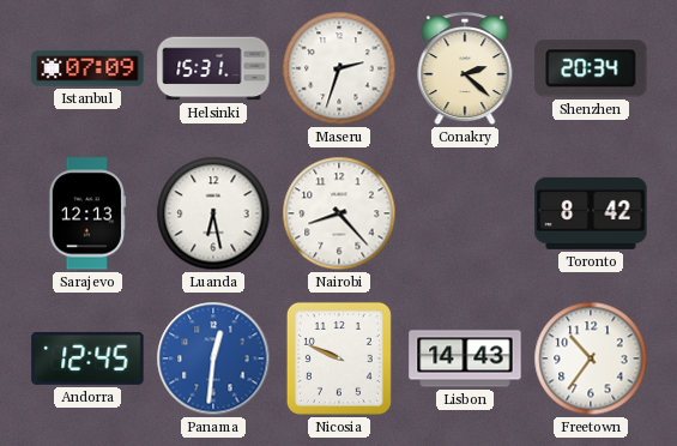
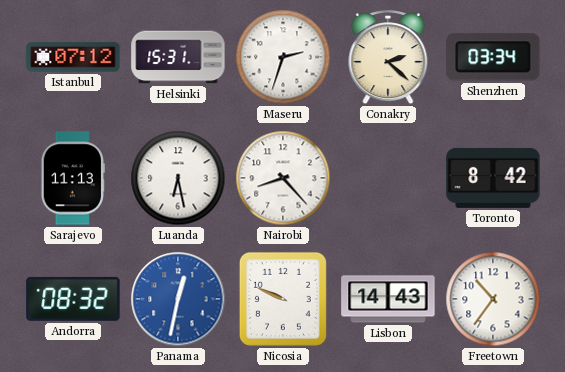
Istanbul: 07:09 -> 07:12
Shenzhen: 20:34 -> 03:34
Sarajevo: 12:13 -> 11:13
Andorra: 12:45 -> 08:32
Panama: 12:31 -> 12:32
